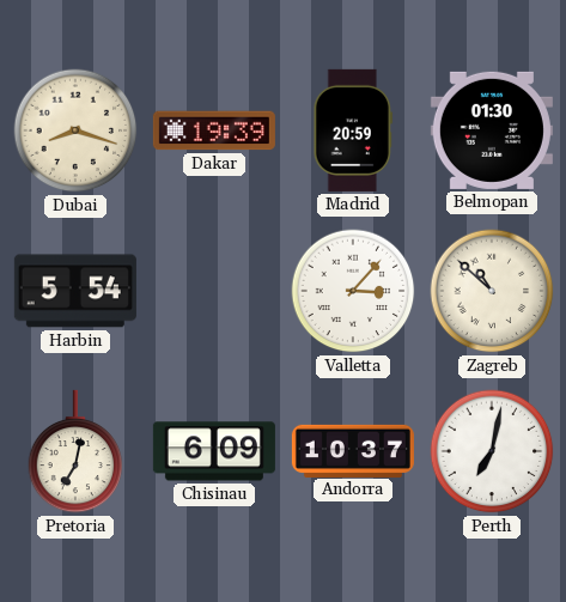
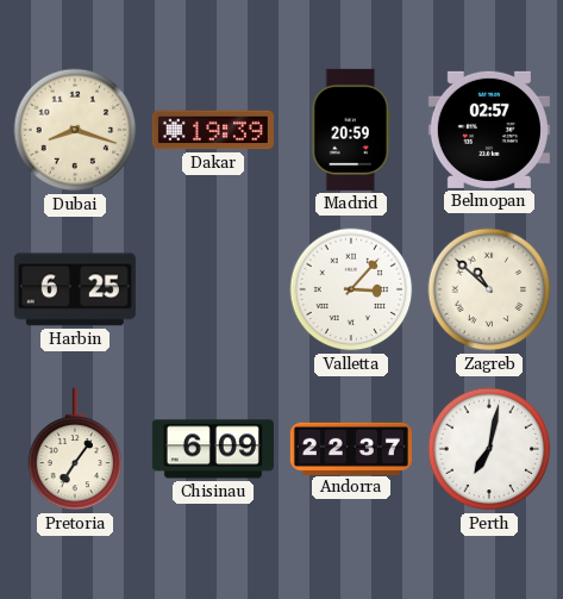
Belmopan: 01:30 -> 02:57
Harbin: 5:54 -> 6:25
Pretoria: 7:02 -> 7:06
Andorra: 10:37 -> 22:37
